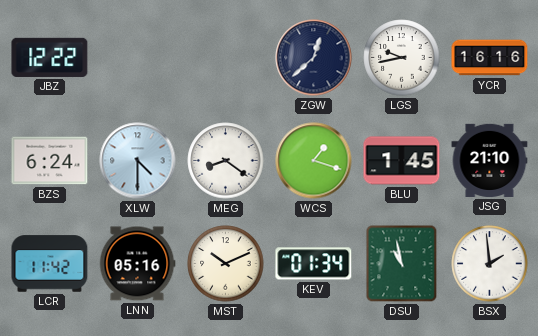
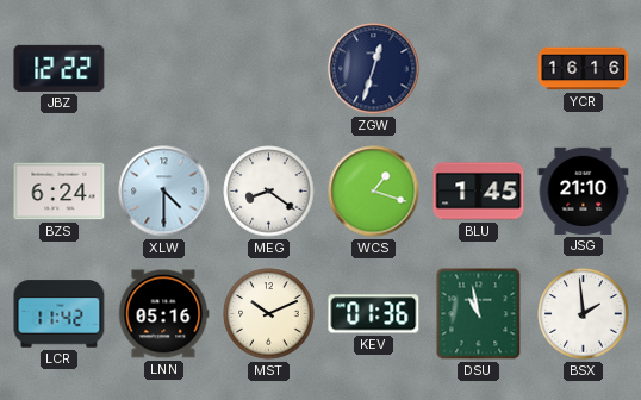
ZGW: 12:38 -> 12:33
LGS: 9:43 -> none
KEV: 01:34 -> 01:36
